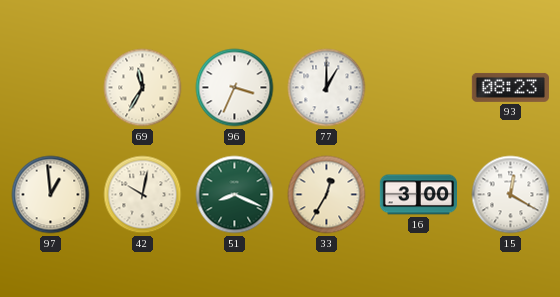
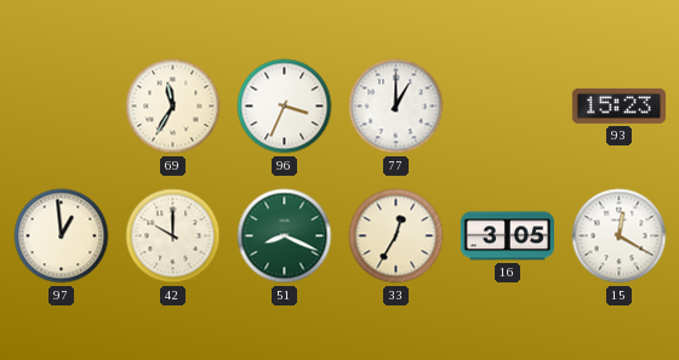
93: 08:23 -> 15:23
42: 10:02 -> 10:00
16: 3:00 -> 3:05
